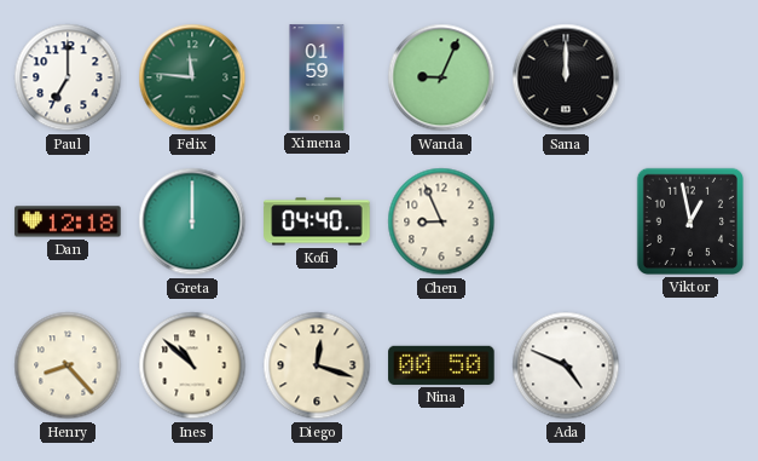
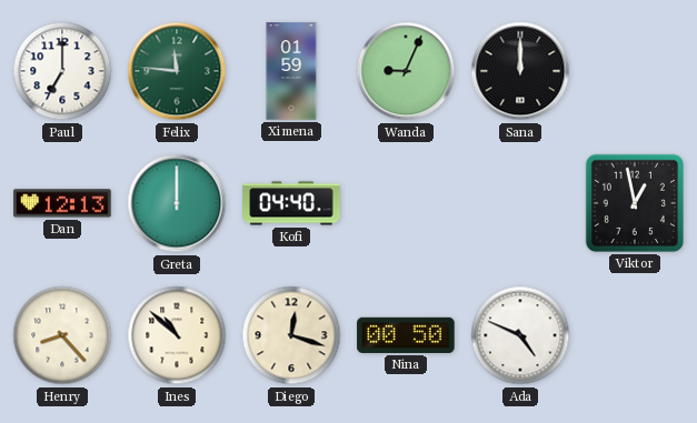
Dan: 12:18 -> 12:13
Chen: 8:56 -> none
